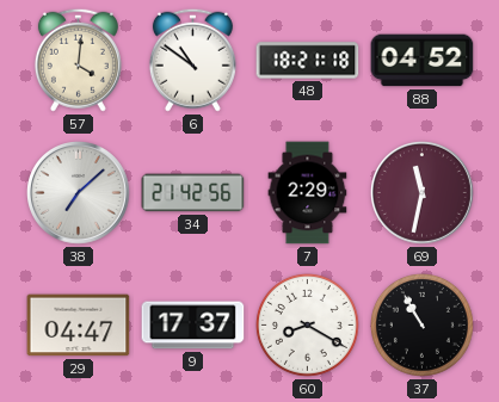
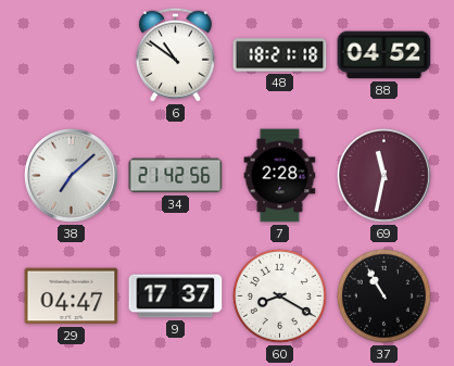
57: 4:01 -> none
7: 2:29 -> 2:28
